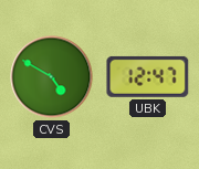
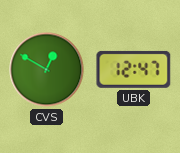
CVS: 4:50 -> 12:50
